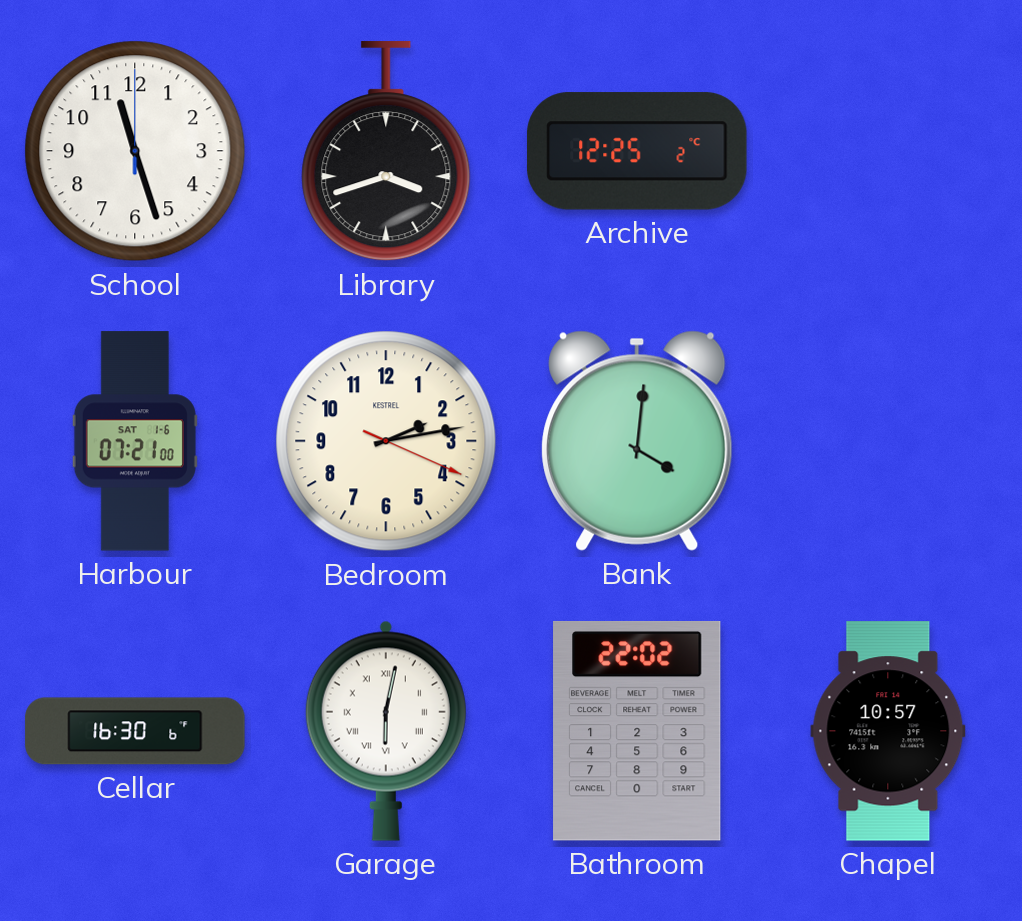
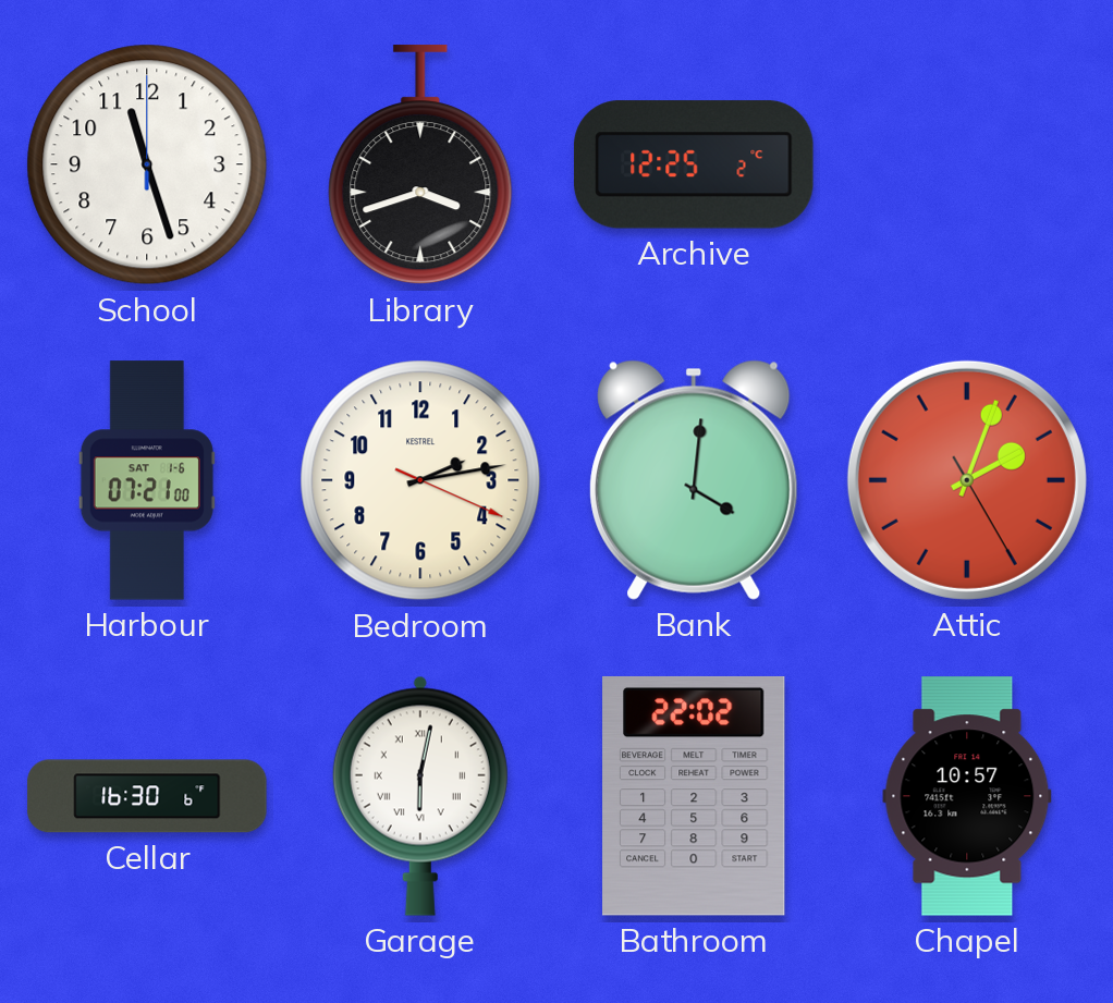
Attic: none -> 2:03
